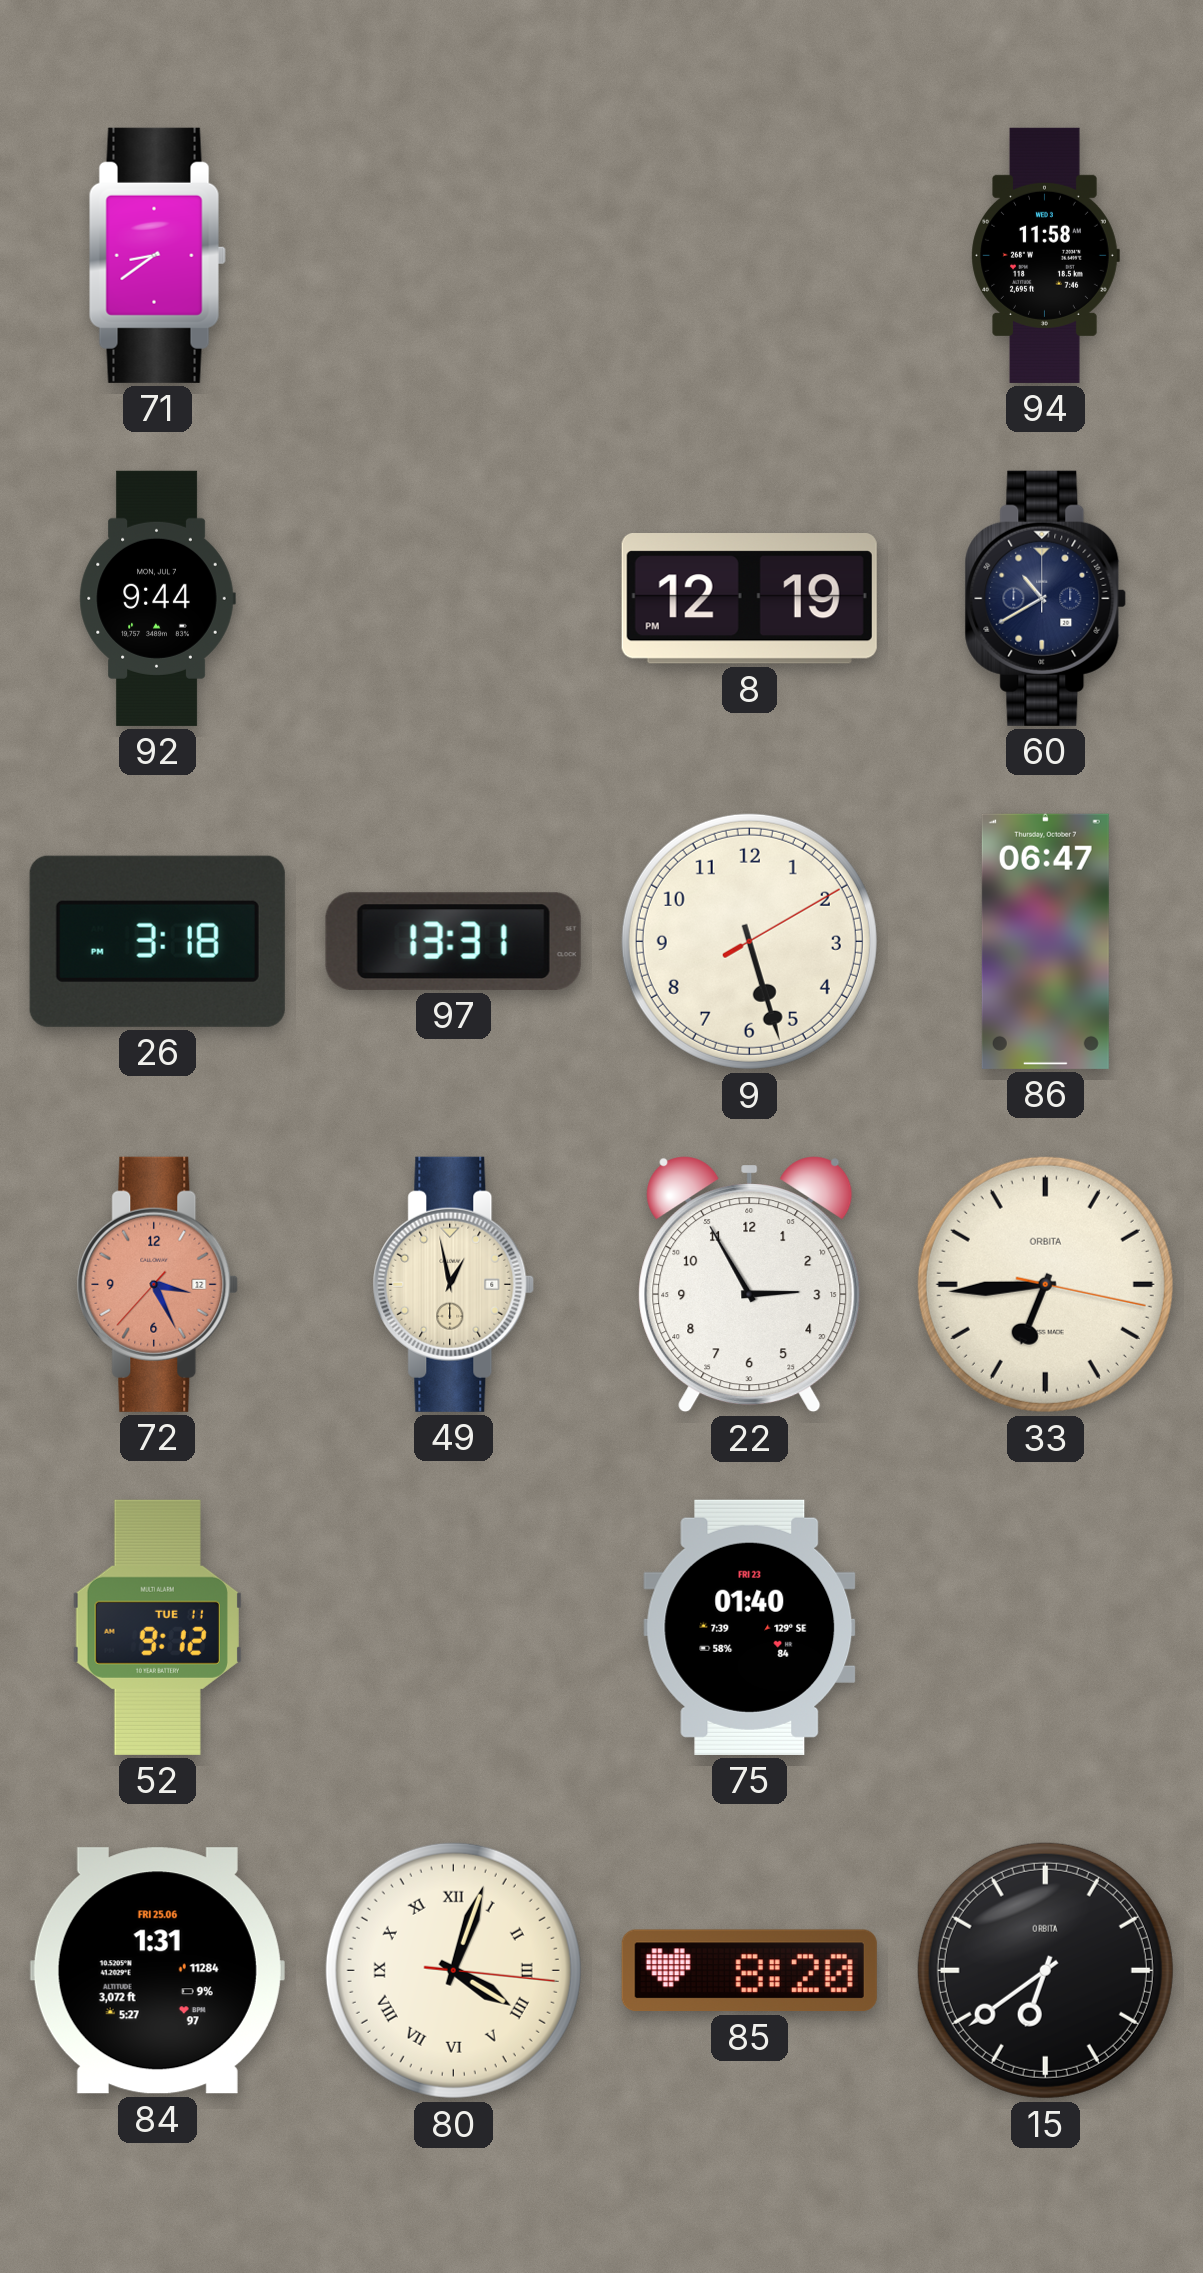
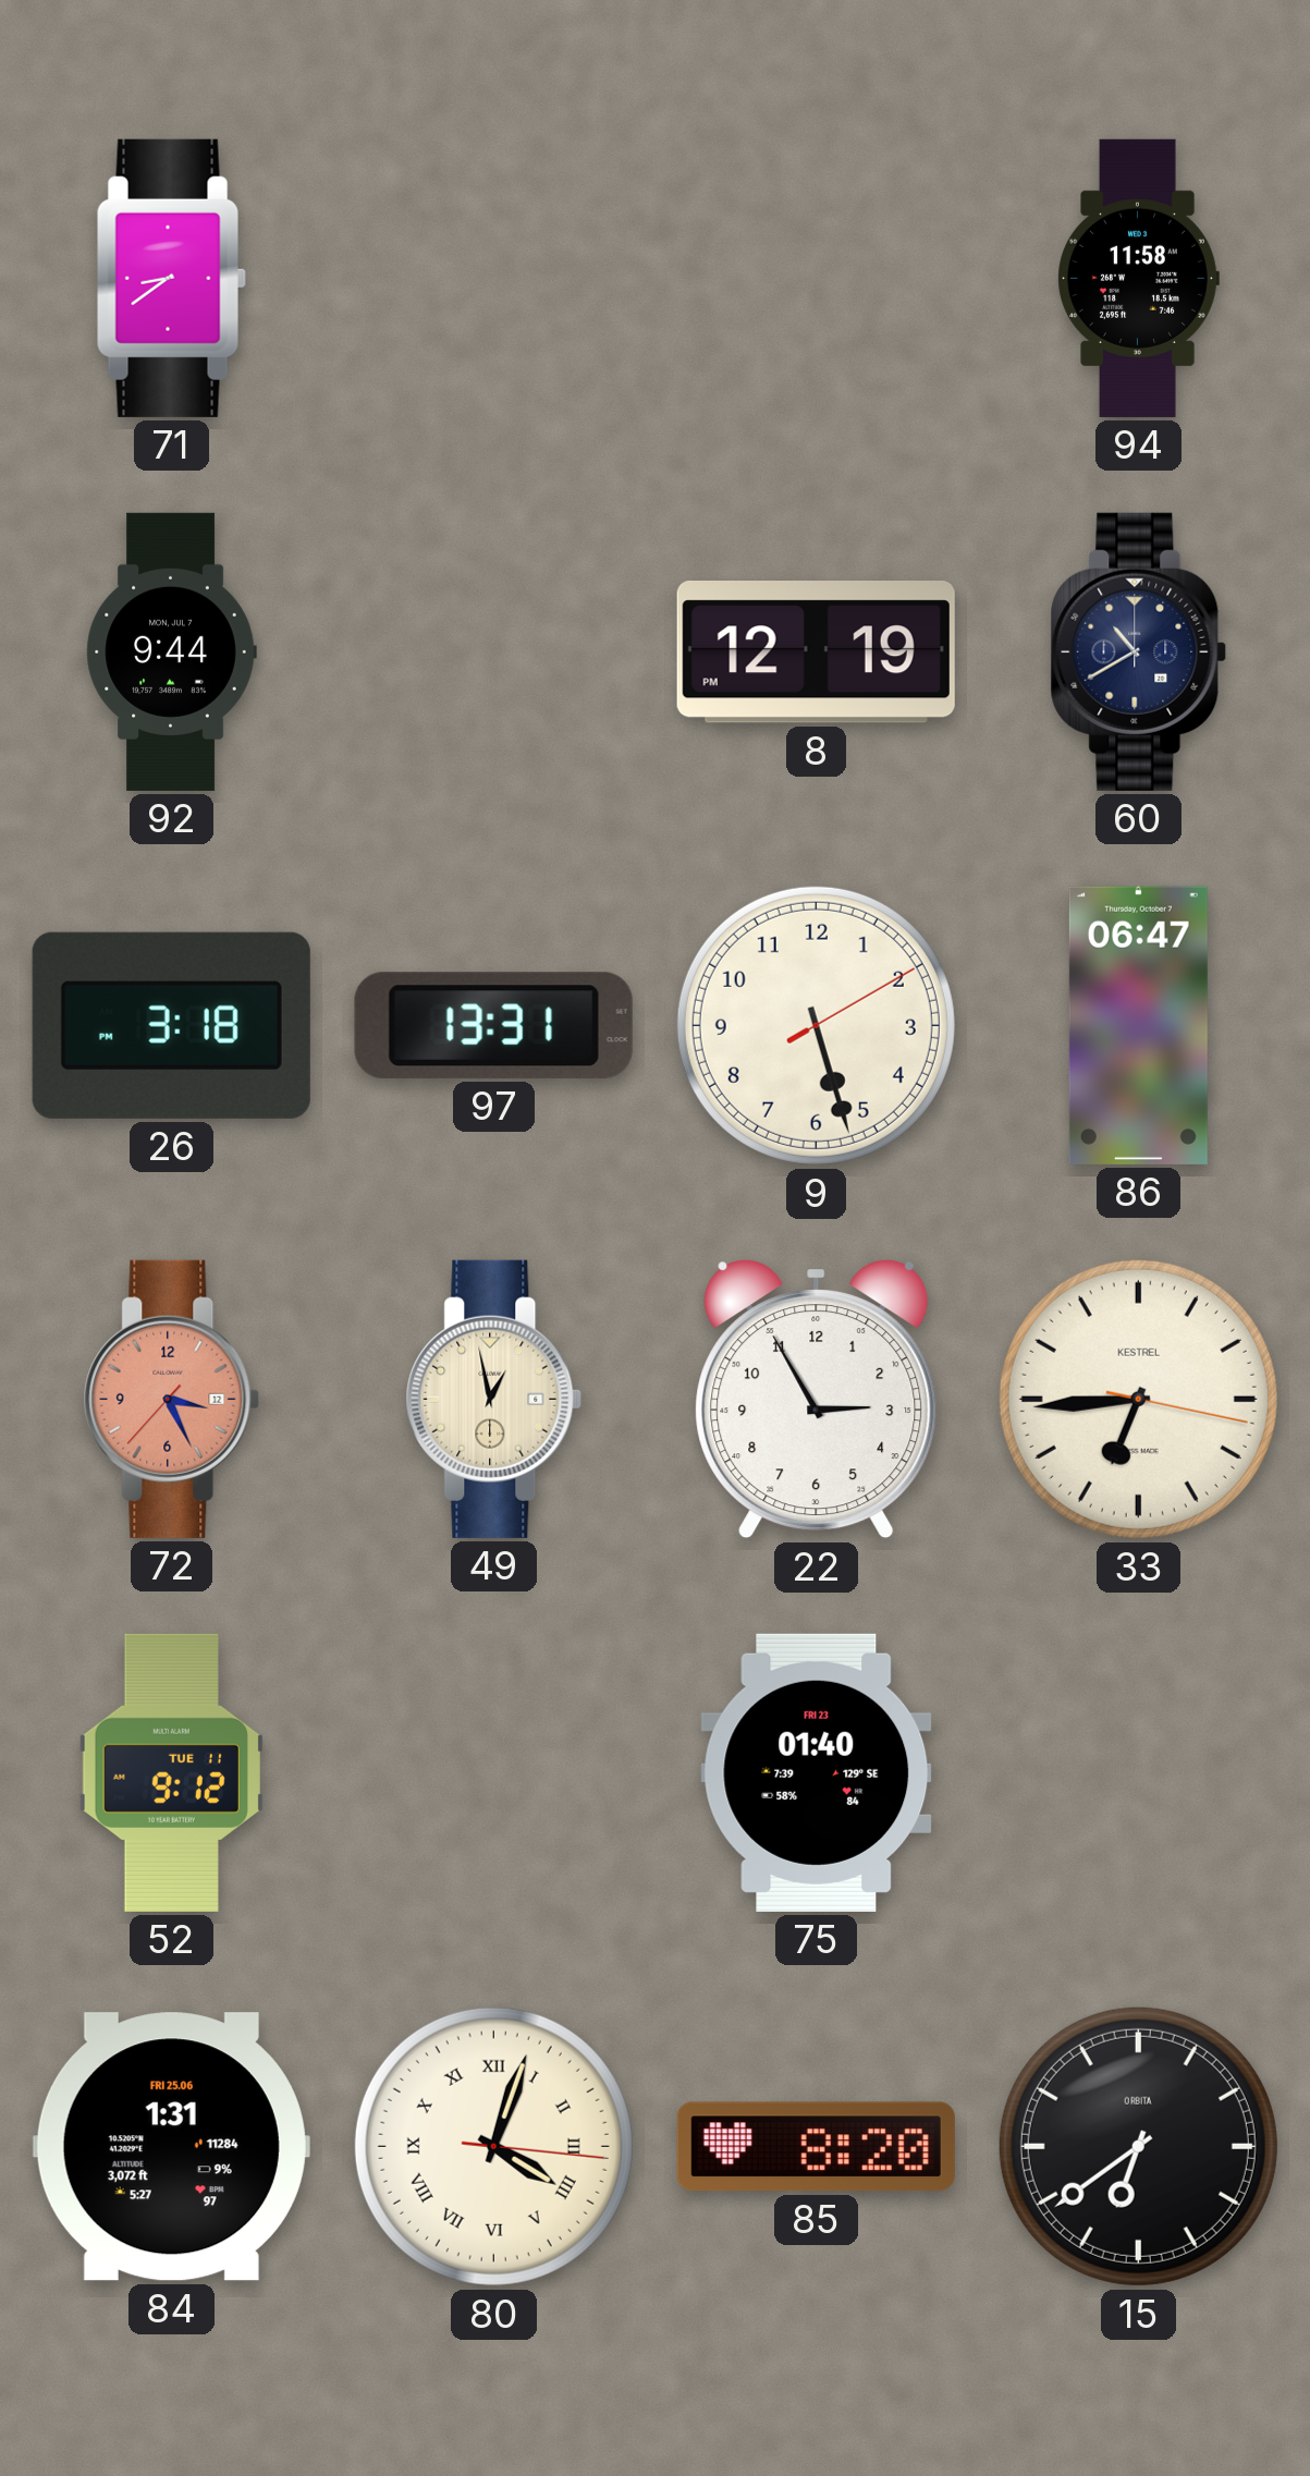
33 brand: ORBITA -> KESTREL
